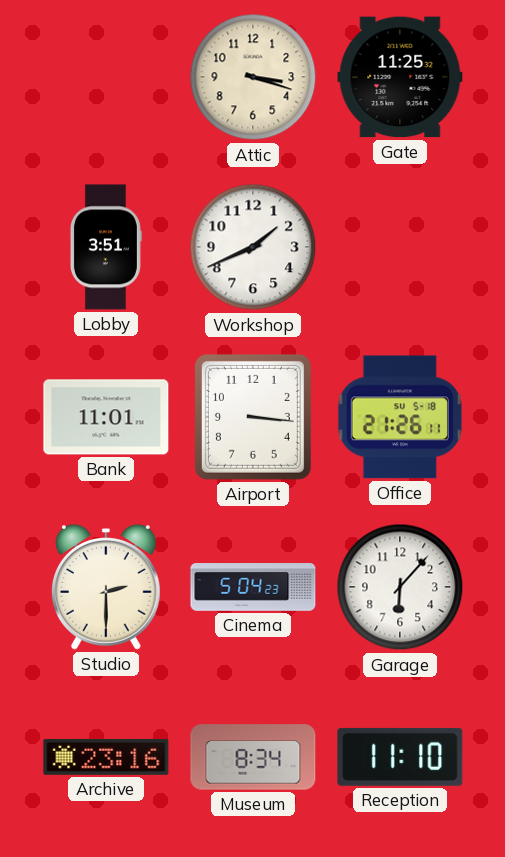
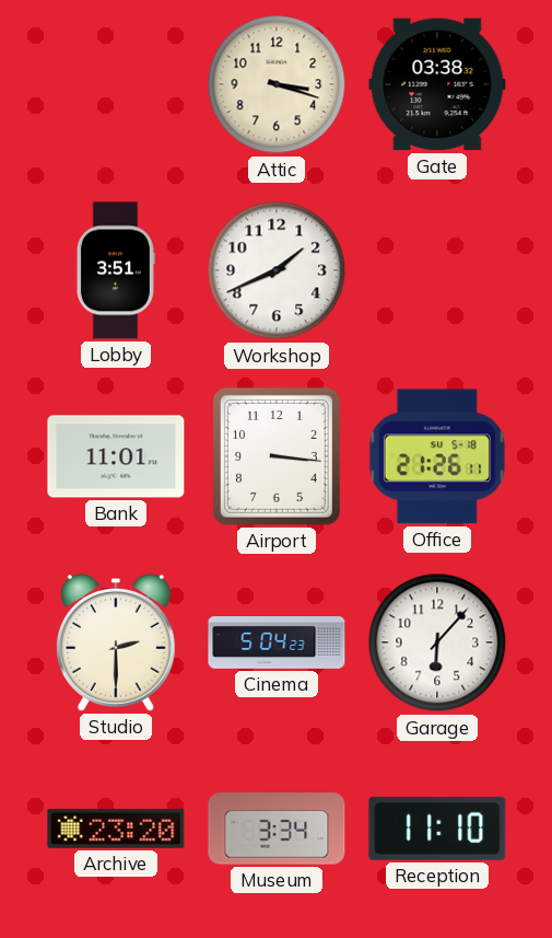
Gate: 11:25 -> 03:38
Archive: 23:16 -> 23:20
Museum: 8:34 -> 3:34
